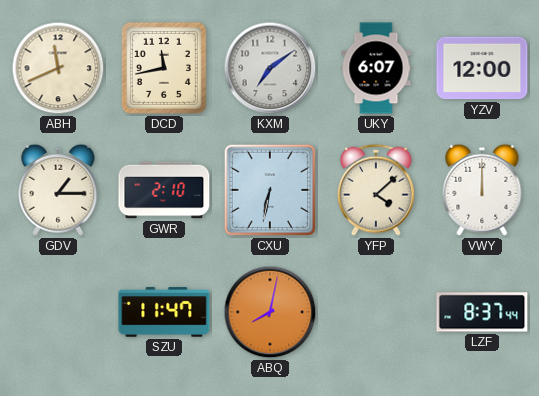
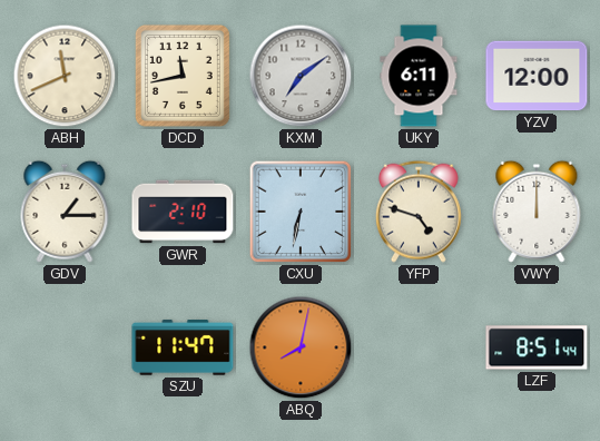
UKY: 6:07 -> 6:11
YFP: 4:08 -> 4:48
LZF: 8:37 -> 8:51
